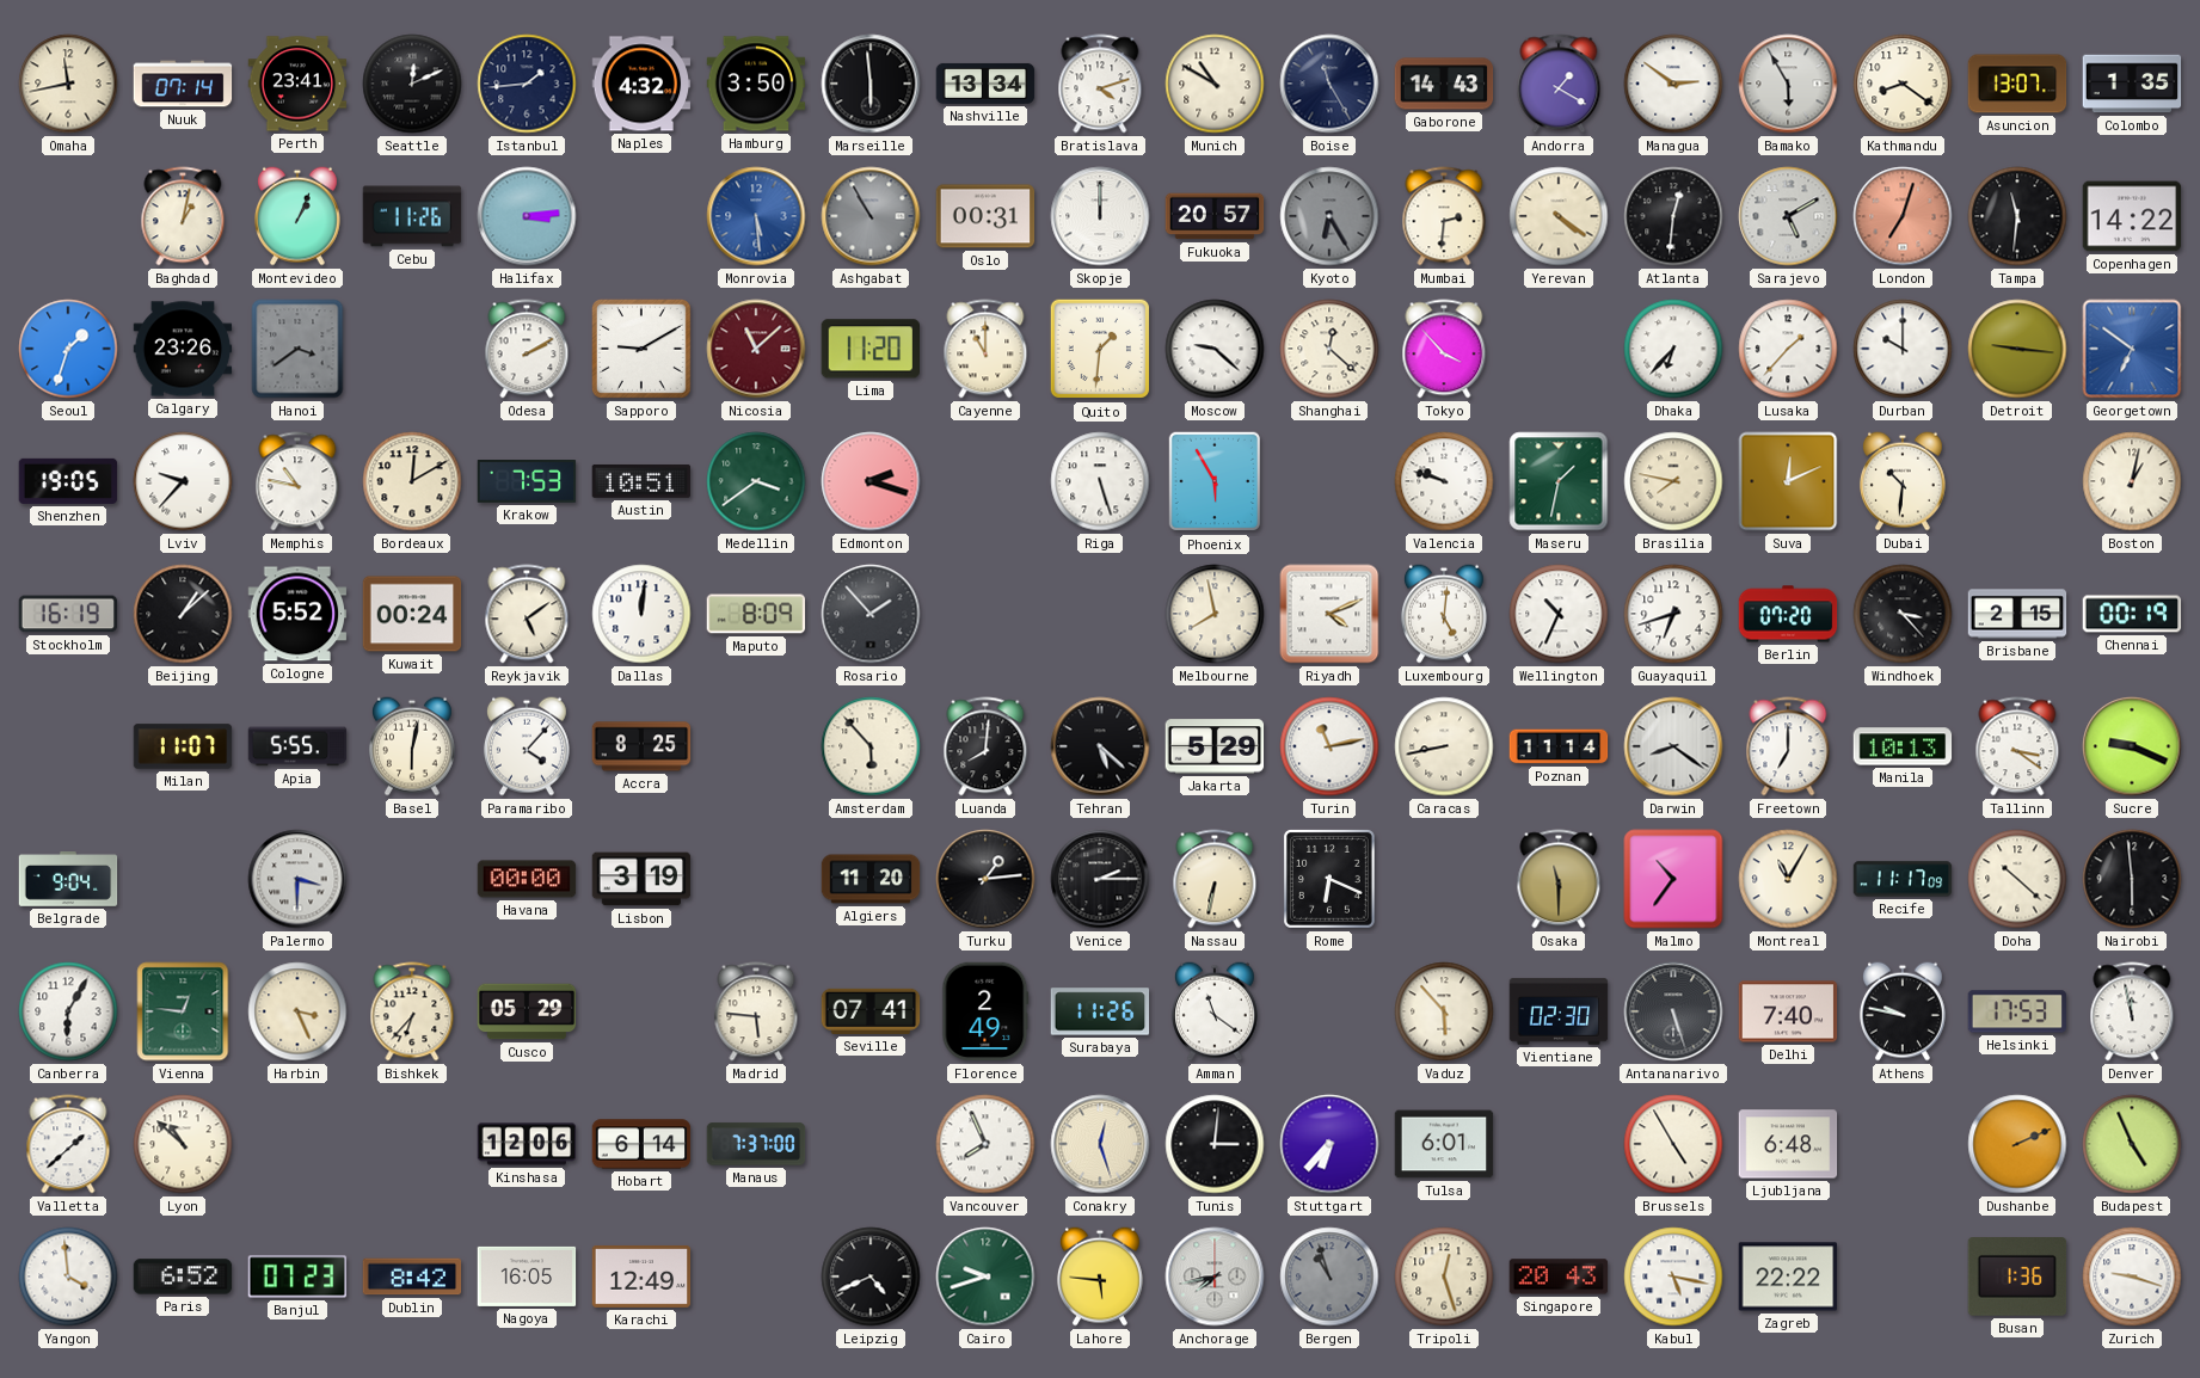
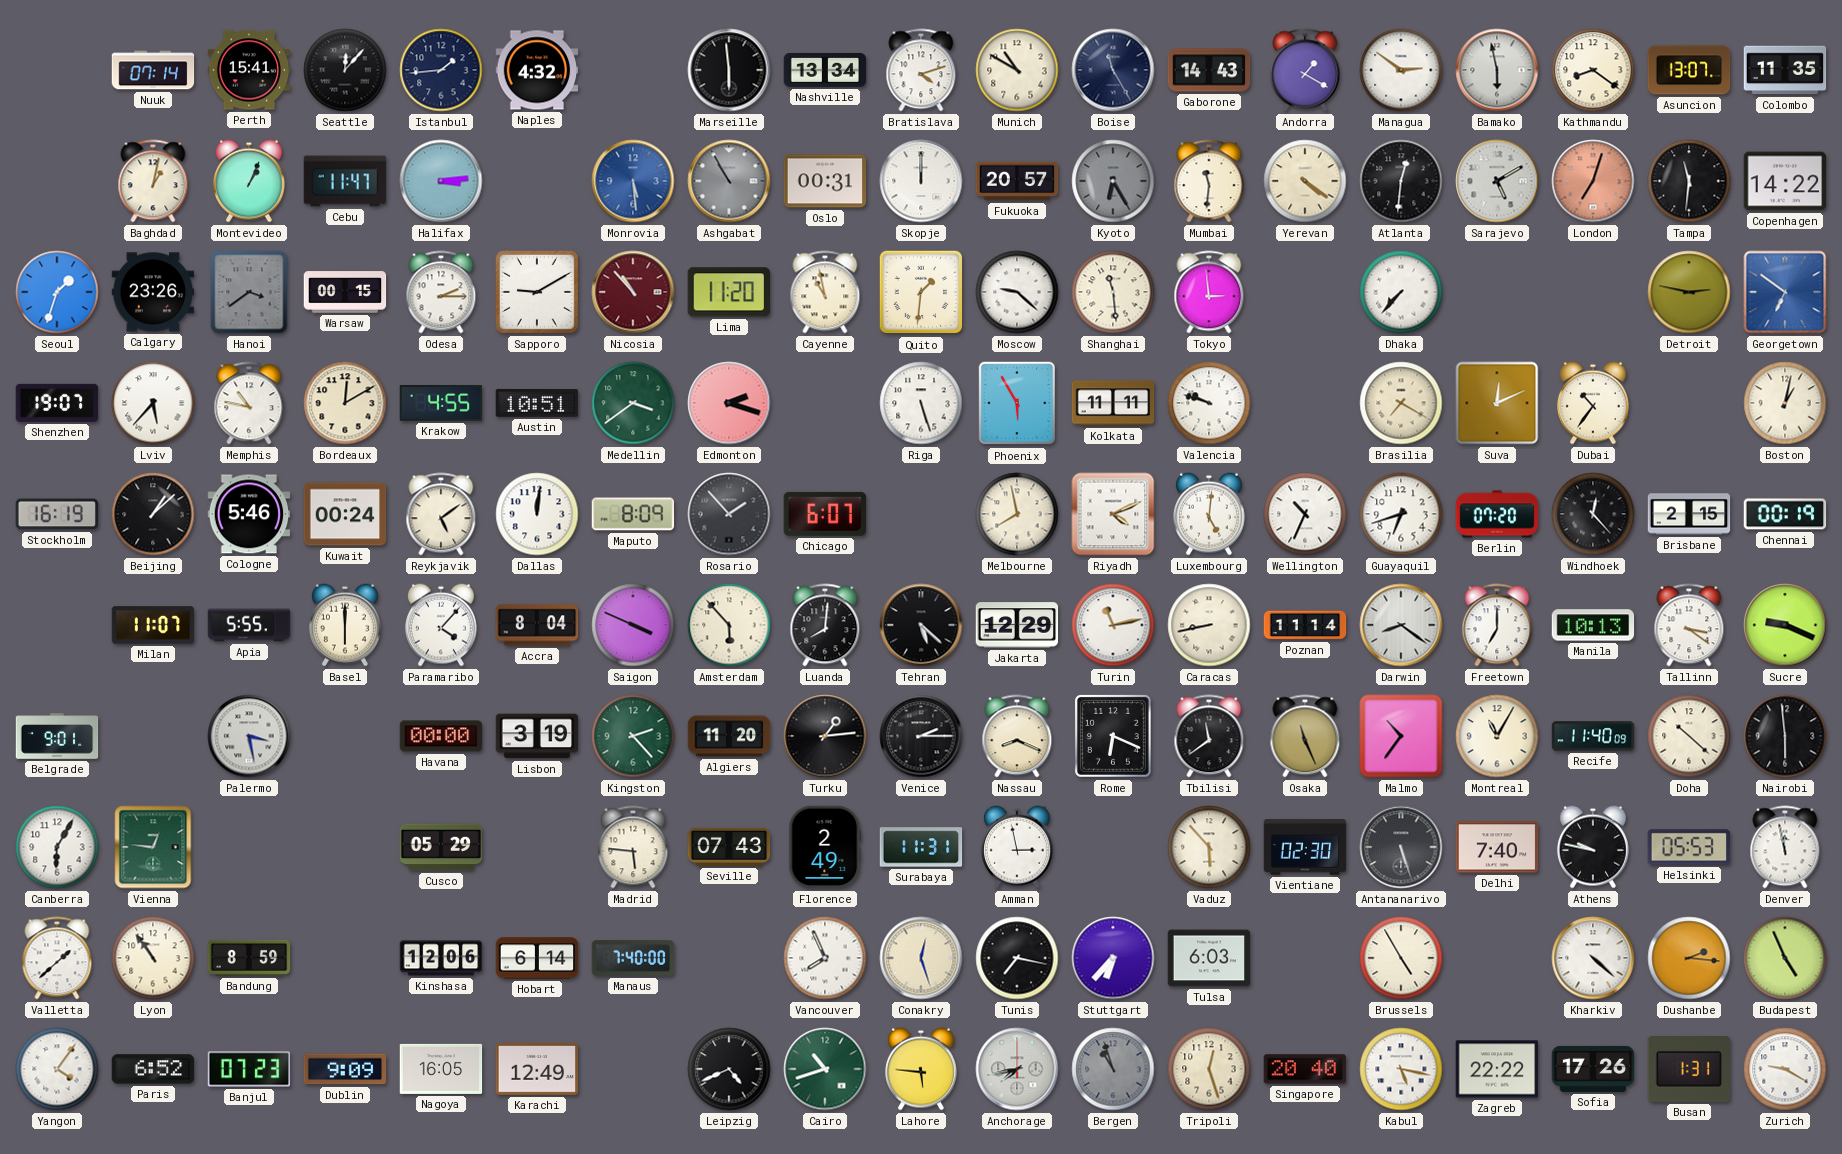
Omaha: 11:43 -> none
Perth: 23:41 -> 15:41
Seattle: 12:11 -> 12:07
Hamburg: 3:50 -> none
Bamako: 5:55 -> 5:58
Colombo: 1:35 -> 11:35
Cebu: 11:26 -> 11:47
Mumbai: 2:31 -> 11:31
Warsaw: none -> 00:15
Odesa: 2:10 -> 2:15
Nicosia: 11:08 -> 10:53
Cayenne: 11:00 -> 10:58
Shanghai: 12:22 -> 11:29
Tokyo: 3:53 -> 2:59
Dhaka: 6:37 -> 7:37
Lusaka: 1:37 -> none
Durban: 10:00 -> none
Detroit: 9:16 -> 2:47
Shenzhen: 19:05 -> 19:07
Lviv: 9:37 -> 5:37
Krakow: 7:53 -> 4:55
Kolkata: none -> 11:11
Maseru: 1:32 -> none
Brasilia: 7:47 -> 7:20
Dubai: 10:31 -> 10:36
Cologne: 5:52 -> 5:46
Chicago: none -> 6:07
Windhoek: 3:23 -> 12:23
Basel: 6:02 -> 6:00
Accra: 8:25 -> 8:04
Saigon: none -> 3:49
Jakarta: 5:29 -> 12:29
Belgrade: 9:04 -> 9:01
Palermo: 3:30 -> 3:28
Kingston: none -> 2:23
Nassau: 6:32 -> 8:19
Tbilisi: none -> 11:39
Osaka: 11:30 -> 11:26
Recife: 11:17 -> 11:40
Harbin: 3:26 -> none
Bishkek: 6:37 -> none
Seville: 07:41 -> 07:43
Surabaya: 11:26 -> 11:31
Amman: 11:21 -> 2:58
Helsinki: 17:53 -> 05:53
Lyon: 10:52 -> 10:54
Bandung: none -> 8:59
Manaus: 7:37 -> 7:40
Tunis: 3:01 -> 7:17
Tulsa: 6:01 -> 6:03
Ljubljana: 6:48 -> none
Kharkiv: none -> 4:22
Dushanbe: 2:11 -> 2:16
Yangon: 3:59 -> 4:06
Dublin: 8:42 -> 9:09
Cairo: 9:42 -> 10:42
Singapore: 20:43 -> 20:40
Sofia: none -> 17:26
Busan: 1:36 -> 1:31
Zurich: 9:18 -> 9:20
